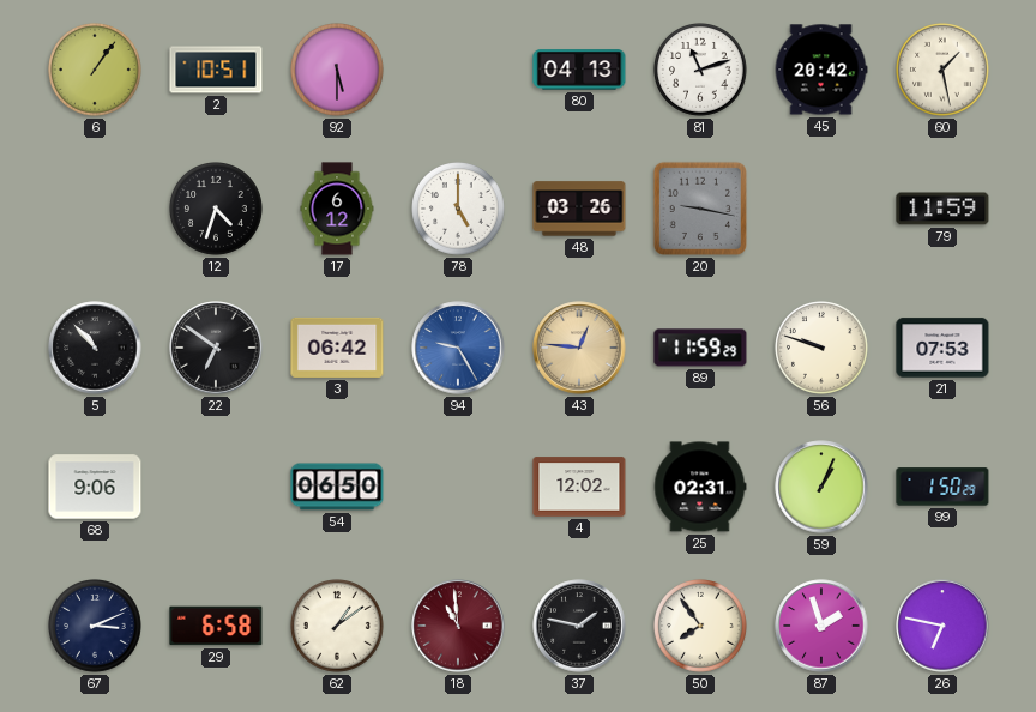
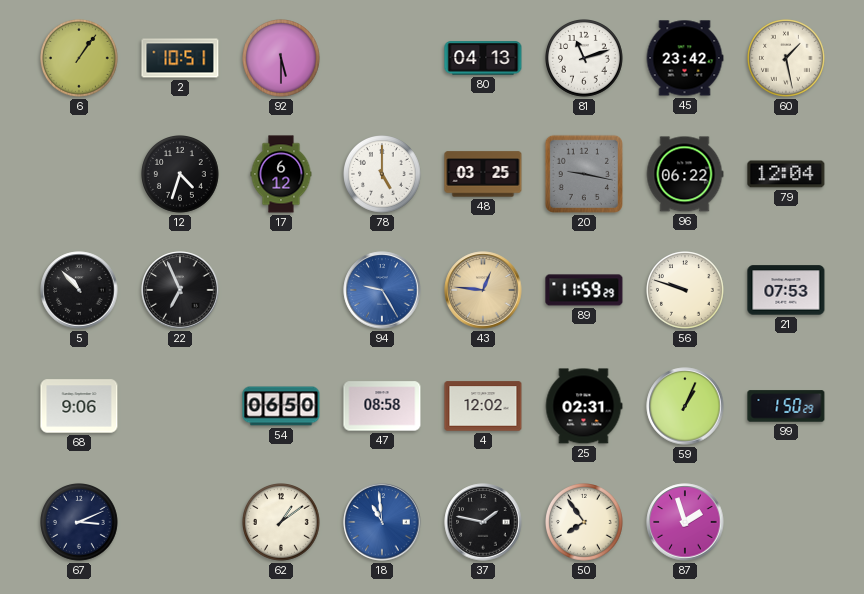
45: 20:42 -> 23:42
48: 03:26 -> 03:25
96: none -> 06:22
79: 11:59 -> 12:04
22: 6:51 -> 6:56
3: 06:42 -> none
47: none -> 08:58
29: 6:58 -> none
18 dial: burgundy -> blue
26: 6:47 -> none
